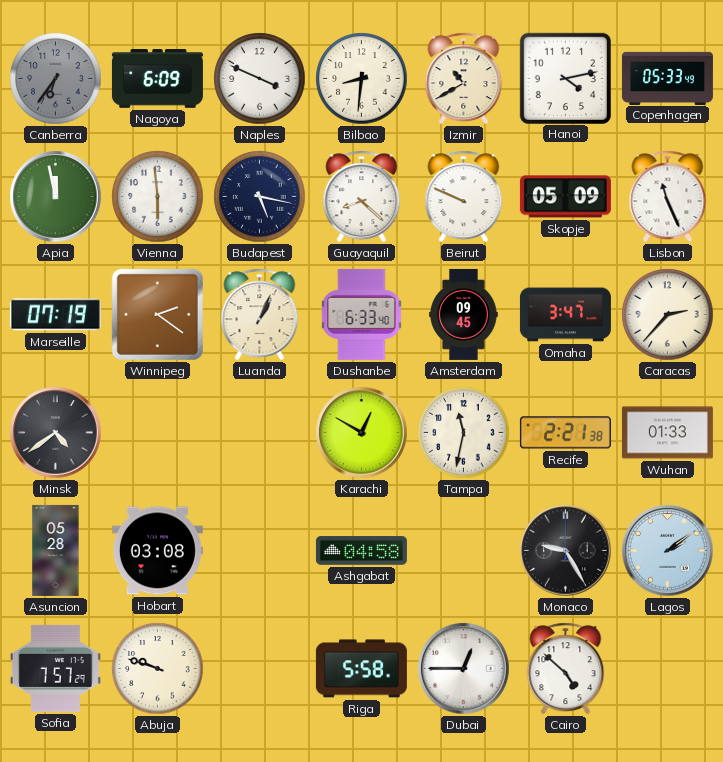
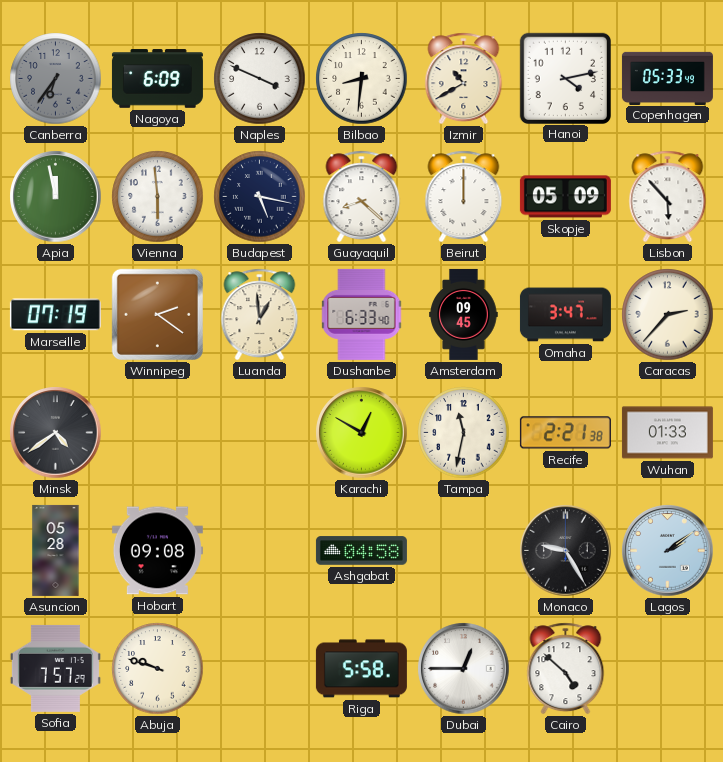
Beirut: 9:49 -> 12:00
Lisbon: 11:26 -> 5:53
Luanda: 1:04 -> 12:59
Hobart: 03:08 -> 09:08
